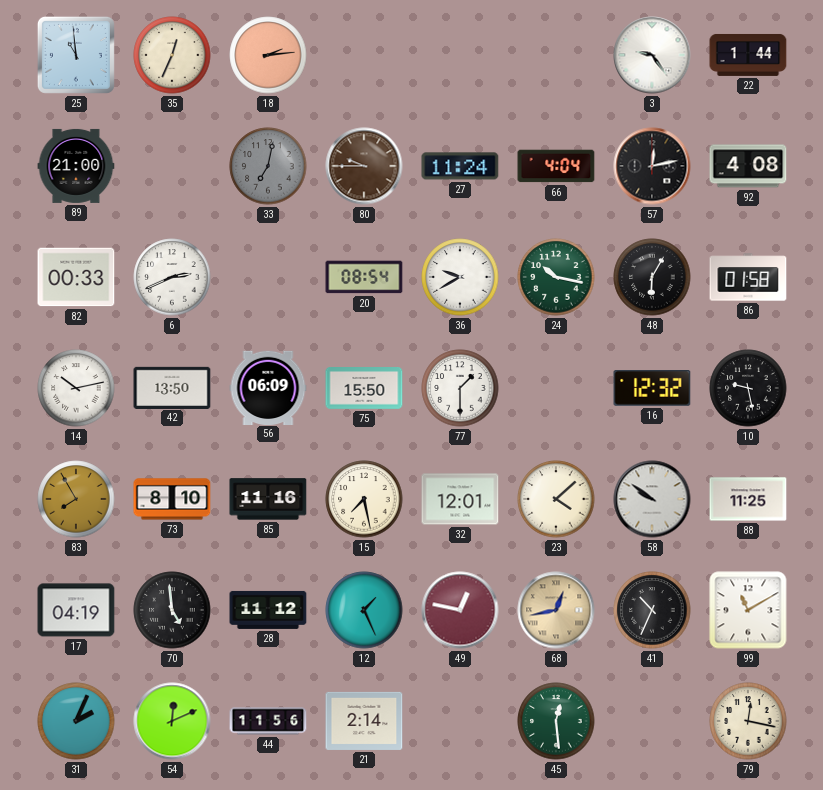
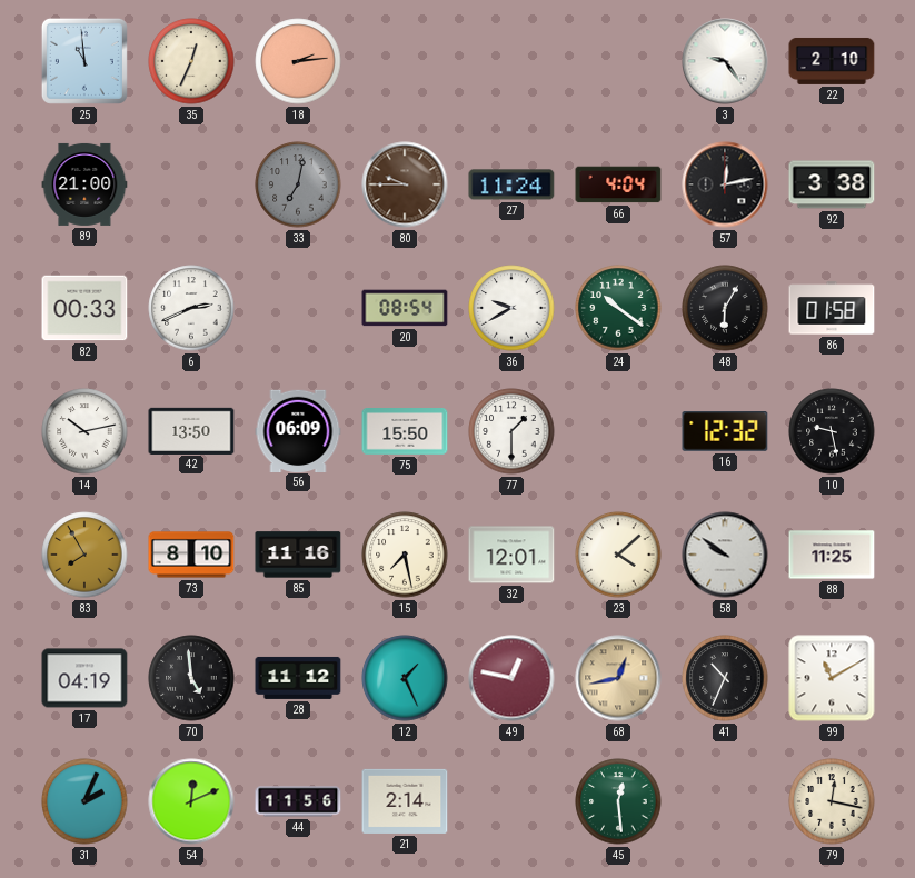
22: 1:44 -> 2:10
92: 4:08 -> 3:38
24: 10:17 -> 10:21
